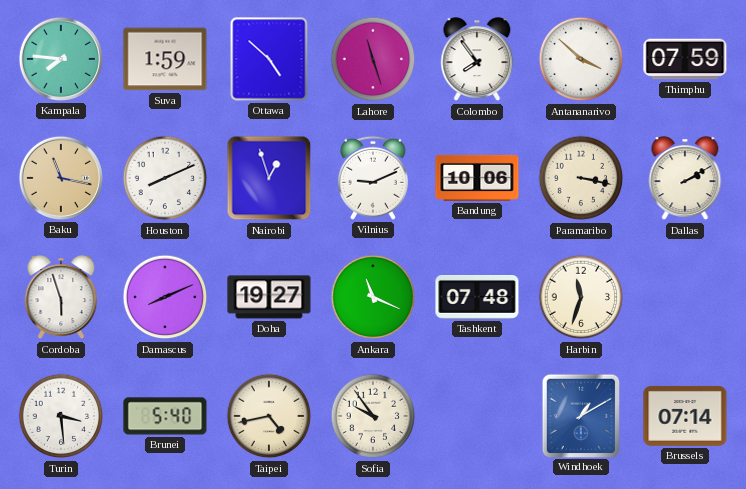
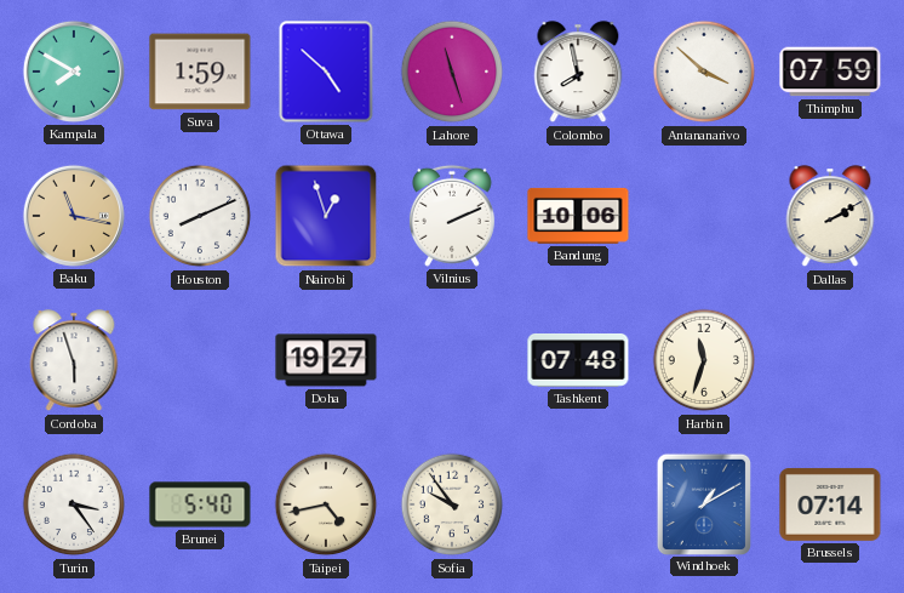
Kampala: 7:46 -> 7:50
Colombo: 7:54 -> 7:58
Vilnius: 9:11 -> 2:11
Paramaribo: 3:17 -> none
Damascus: 8:11 -> none
Ankara: 11:19 -> none
Turin: 3:29 -> 3:24
